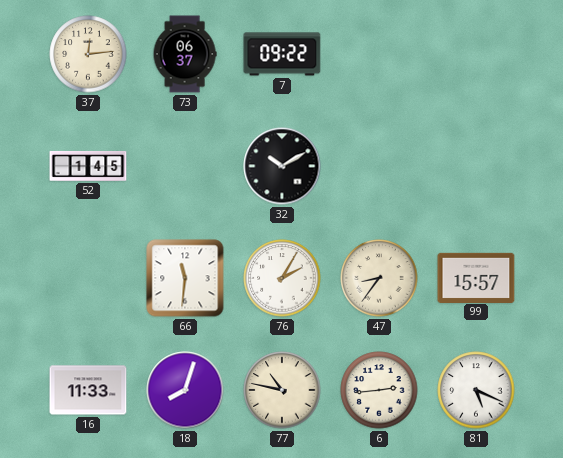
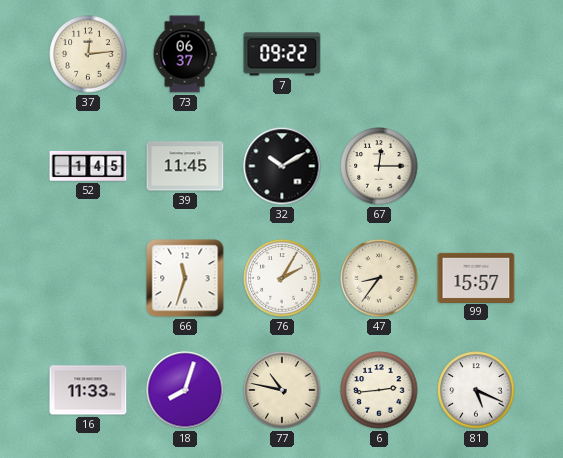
39: none -> 11:45
67: none -> 12:15
66: 11:31 -> 11:33
